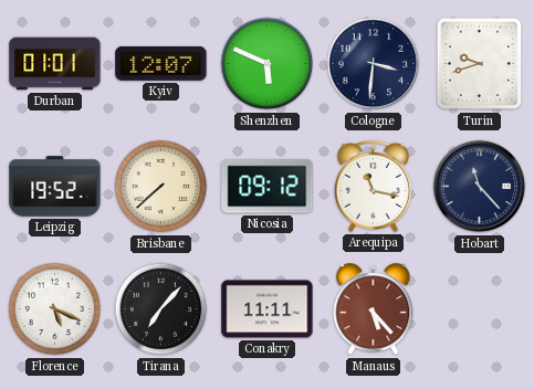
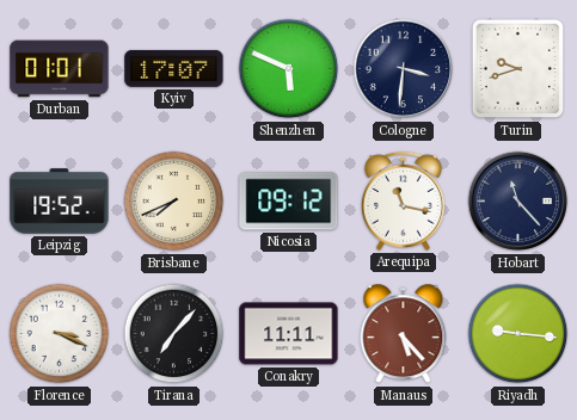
Kyiv: 12:07 -> 17:07
Brisbane: 7:38 -> 7:41
Florence: 5:19 -> 3:19
Riyadh: none -> 9:16
